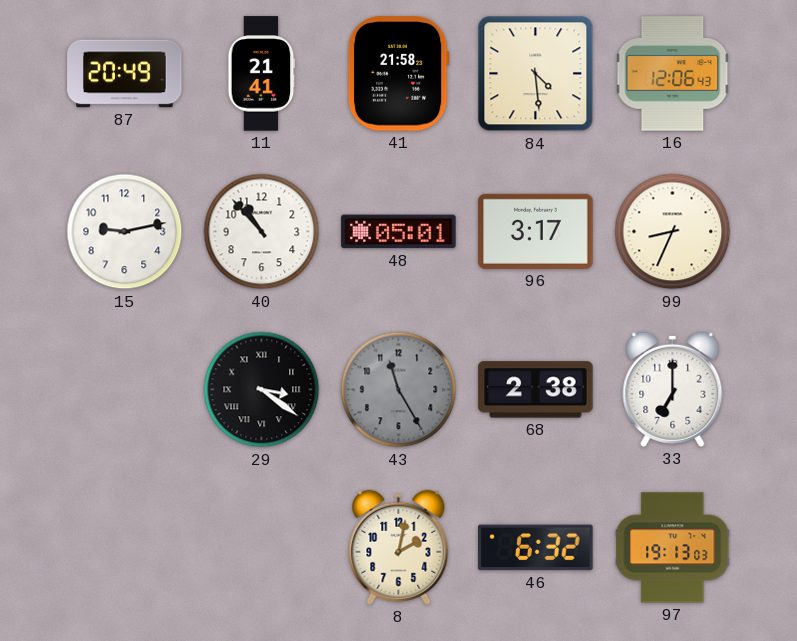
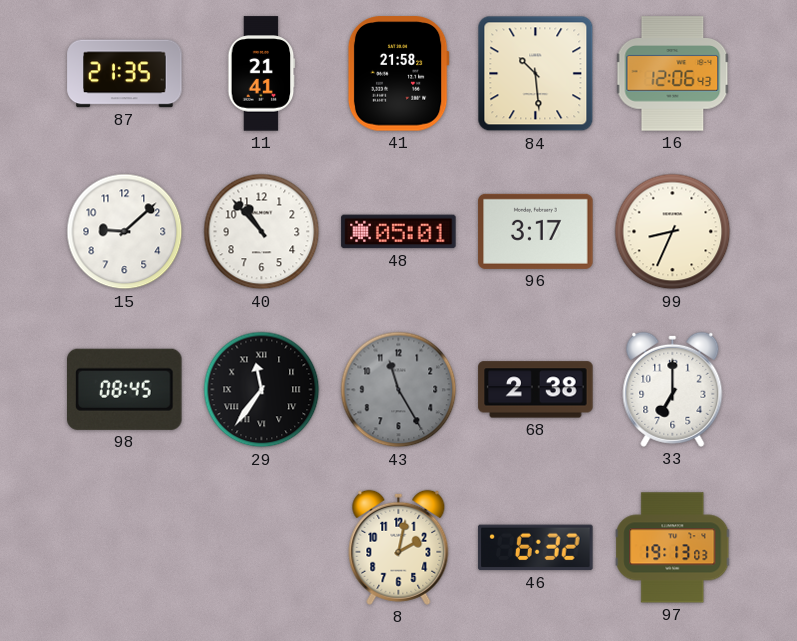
87: 20:49 -> 21:35
84: 4:29 -> 10:29
15: 9:13 -> 9:08
98: none -> 08:45
29: 3:21 -> 11:36
